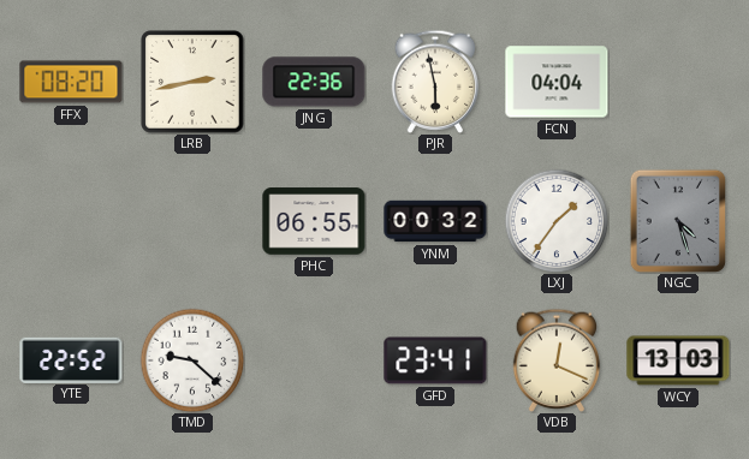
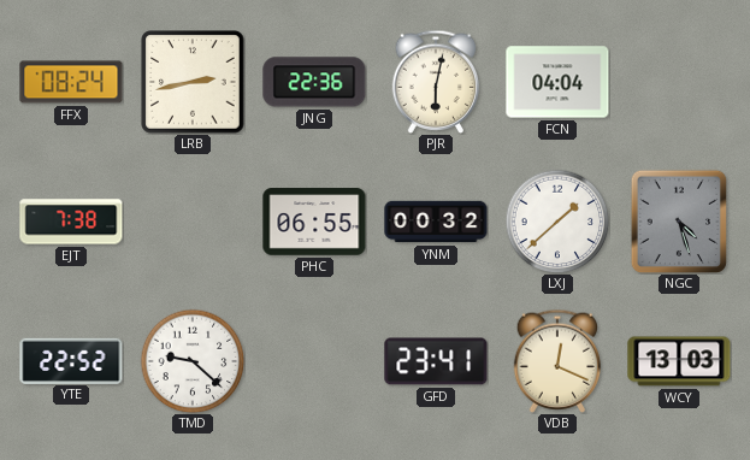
FFX: 08:20 -> 08:24
PJR: 5:58 -> 6:02
EJT: none -> 7:38
LXJ: 1:36 -> 1:38
